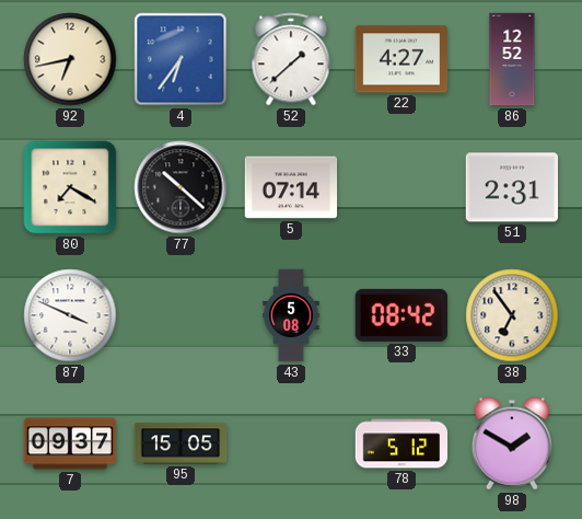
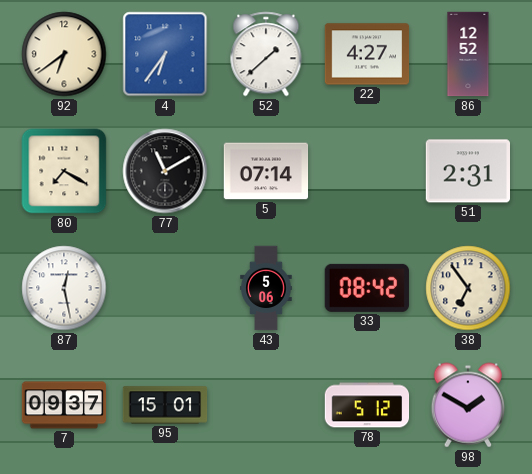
92: 6:43 -> 6:39
77: 10:22 -> 11:10
87: 3:49 -> 12:28
43: 5:08 -> 5:06
95: 15:05 -> 15:01
